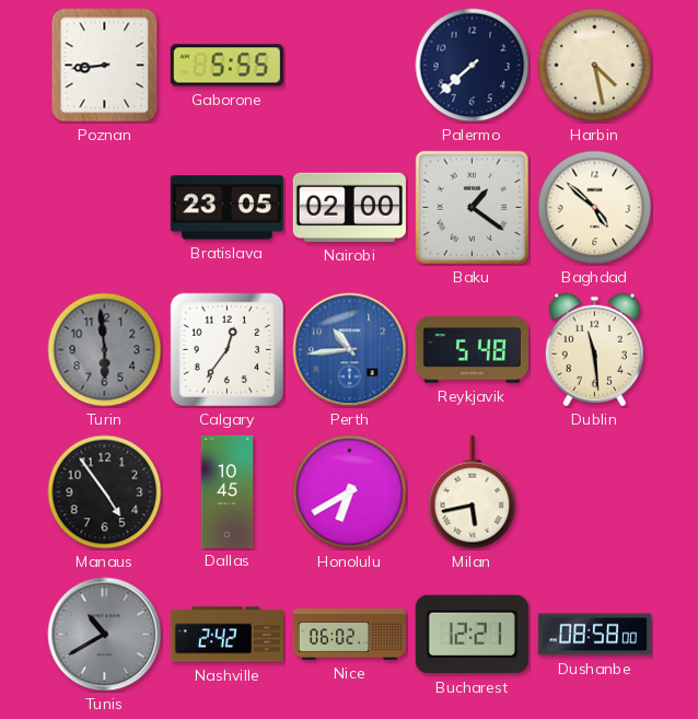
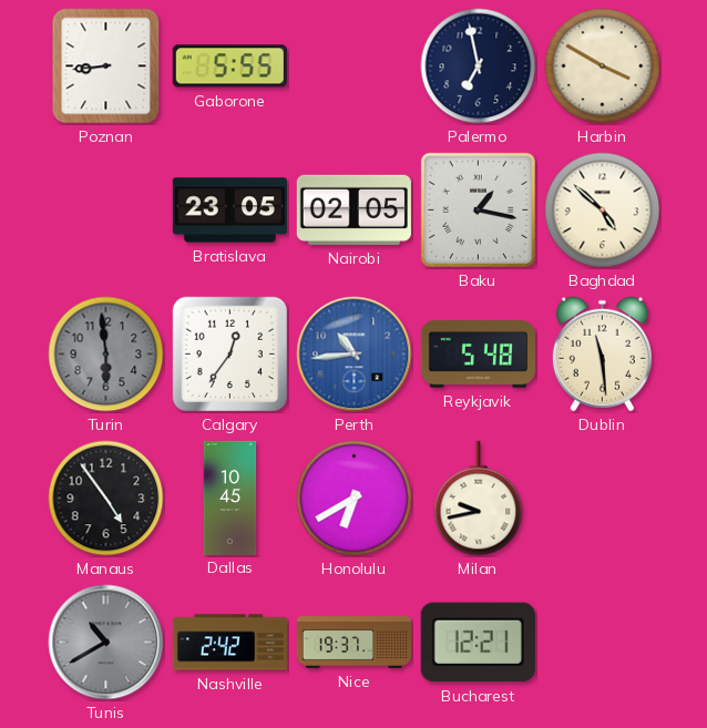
Palermo: 7:38 -> 6:58
Harbin: 4:28 -> 3:50
Nairobi: 02:00 -> 02:05
Baku: 1:21 -> 1:17
Milan: 5:43 -> 9:43
Nice: 06:02 -> 19:37
Dushanbe: 08:58 -> none
